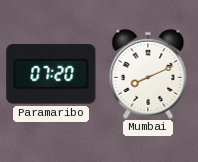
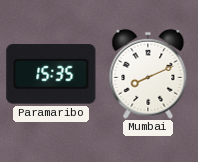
Paramaribo: 07:20 -> 15:35
